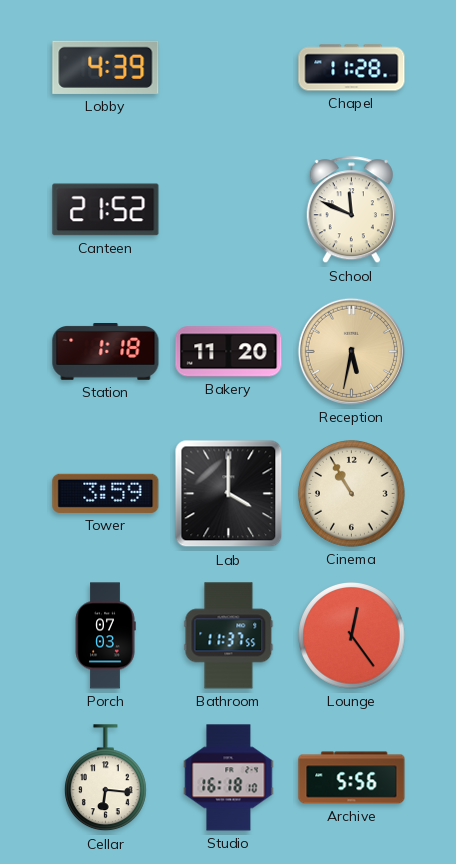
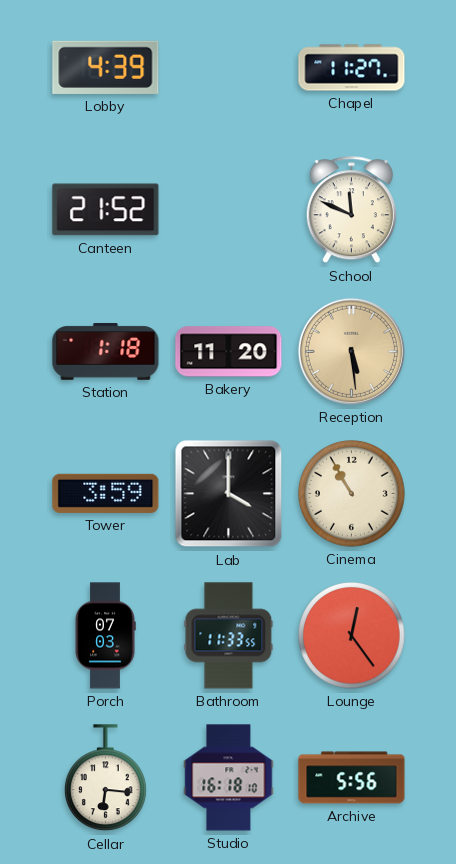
Chapel: 11:28 -> 11:27
Reception: 5:32 -> 5:29
Bathroom: 11:37 -> 11:33
